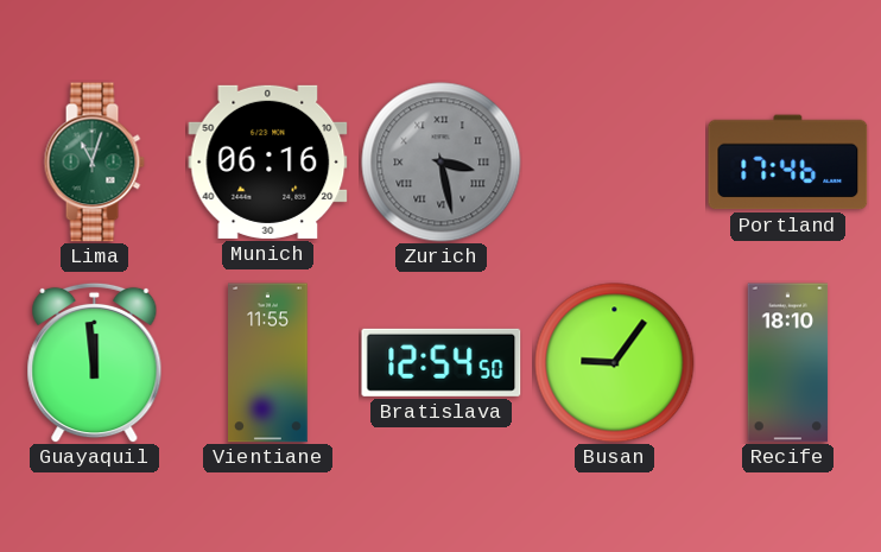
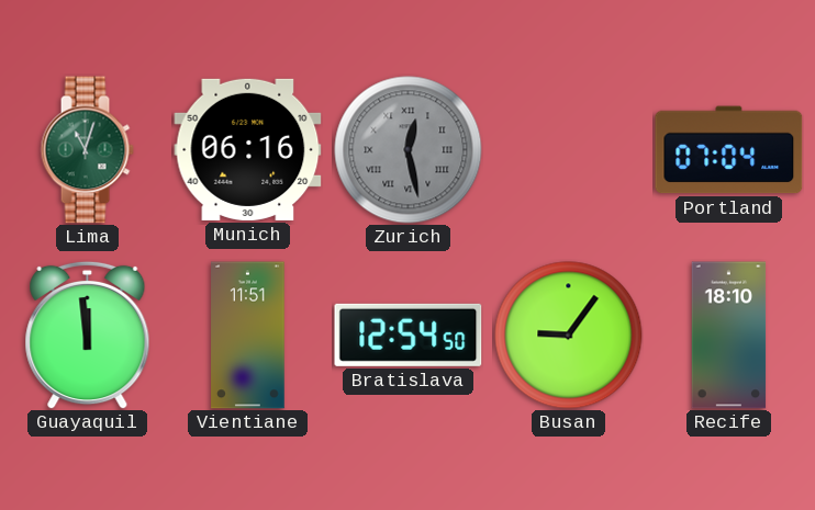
Zurich: 3:28 -> 12:28
Portland: 17:46 -> 07:04
Vientiane: 11:55 -> 11:51
